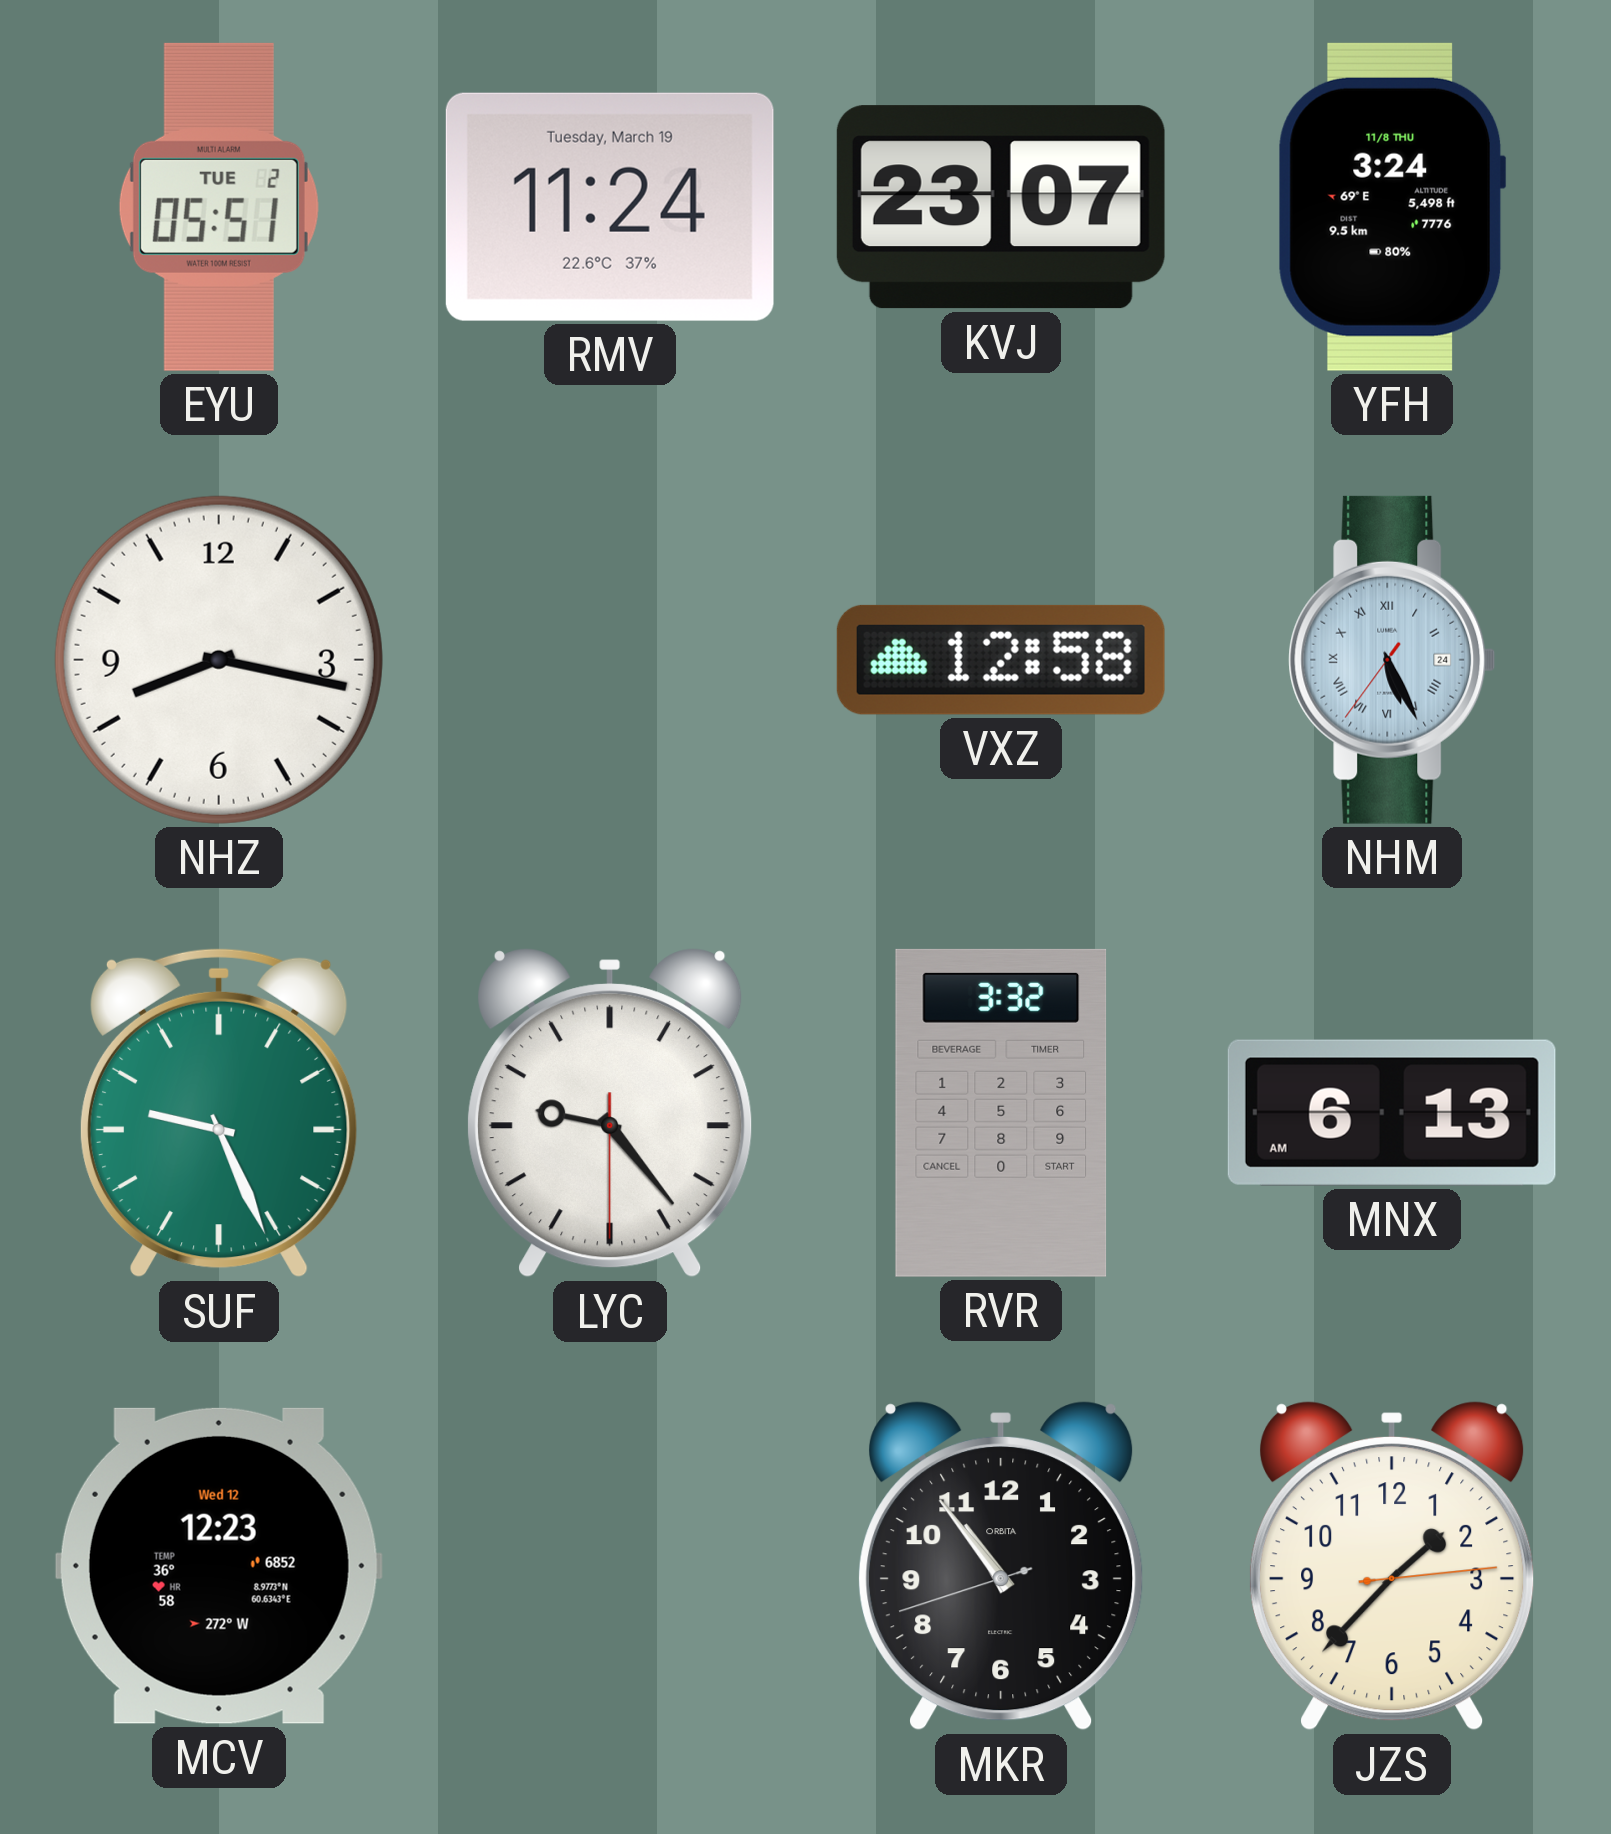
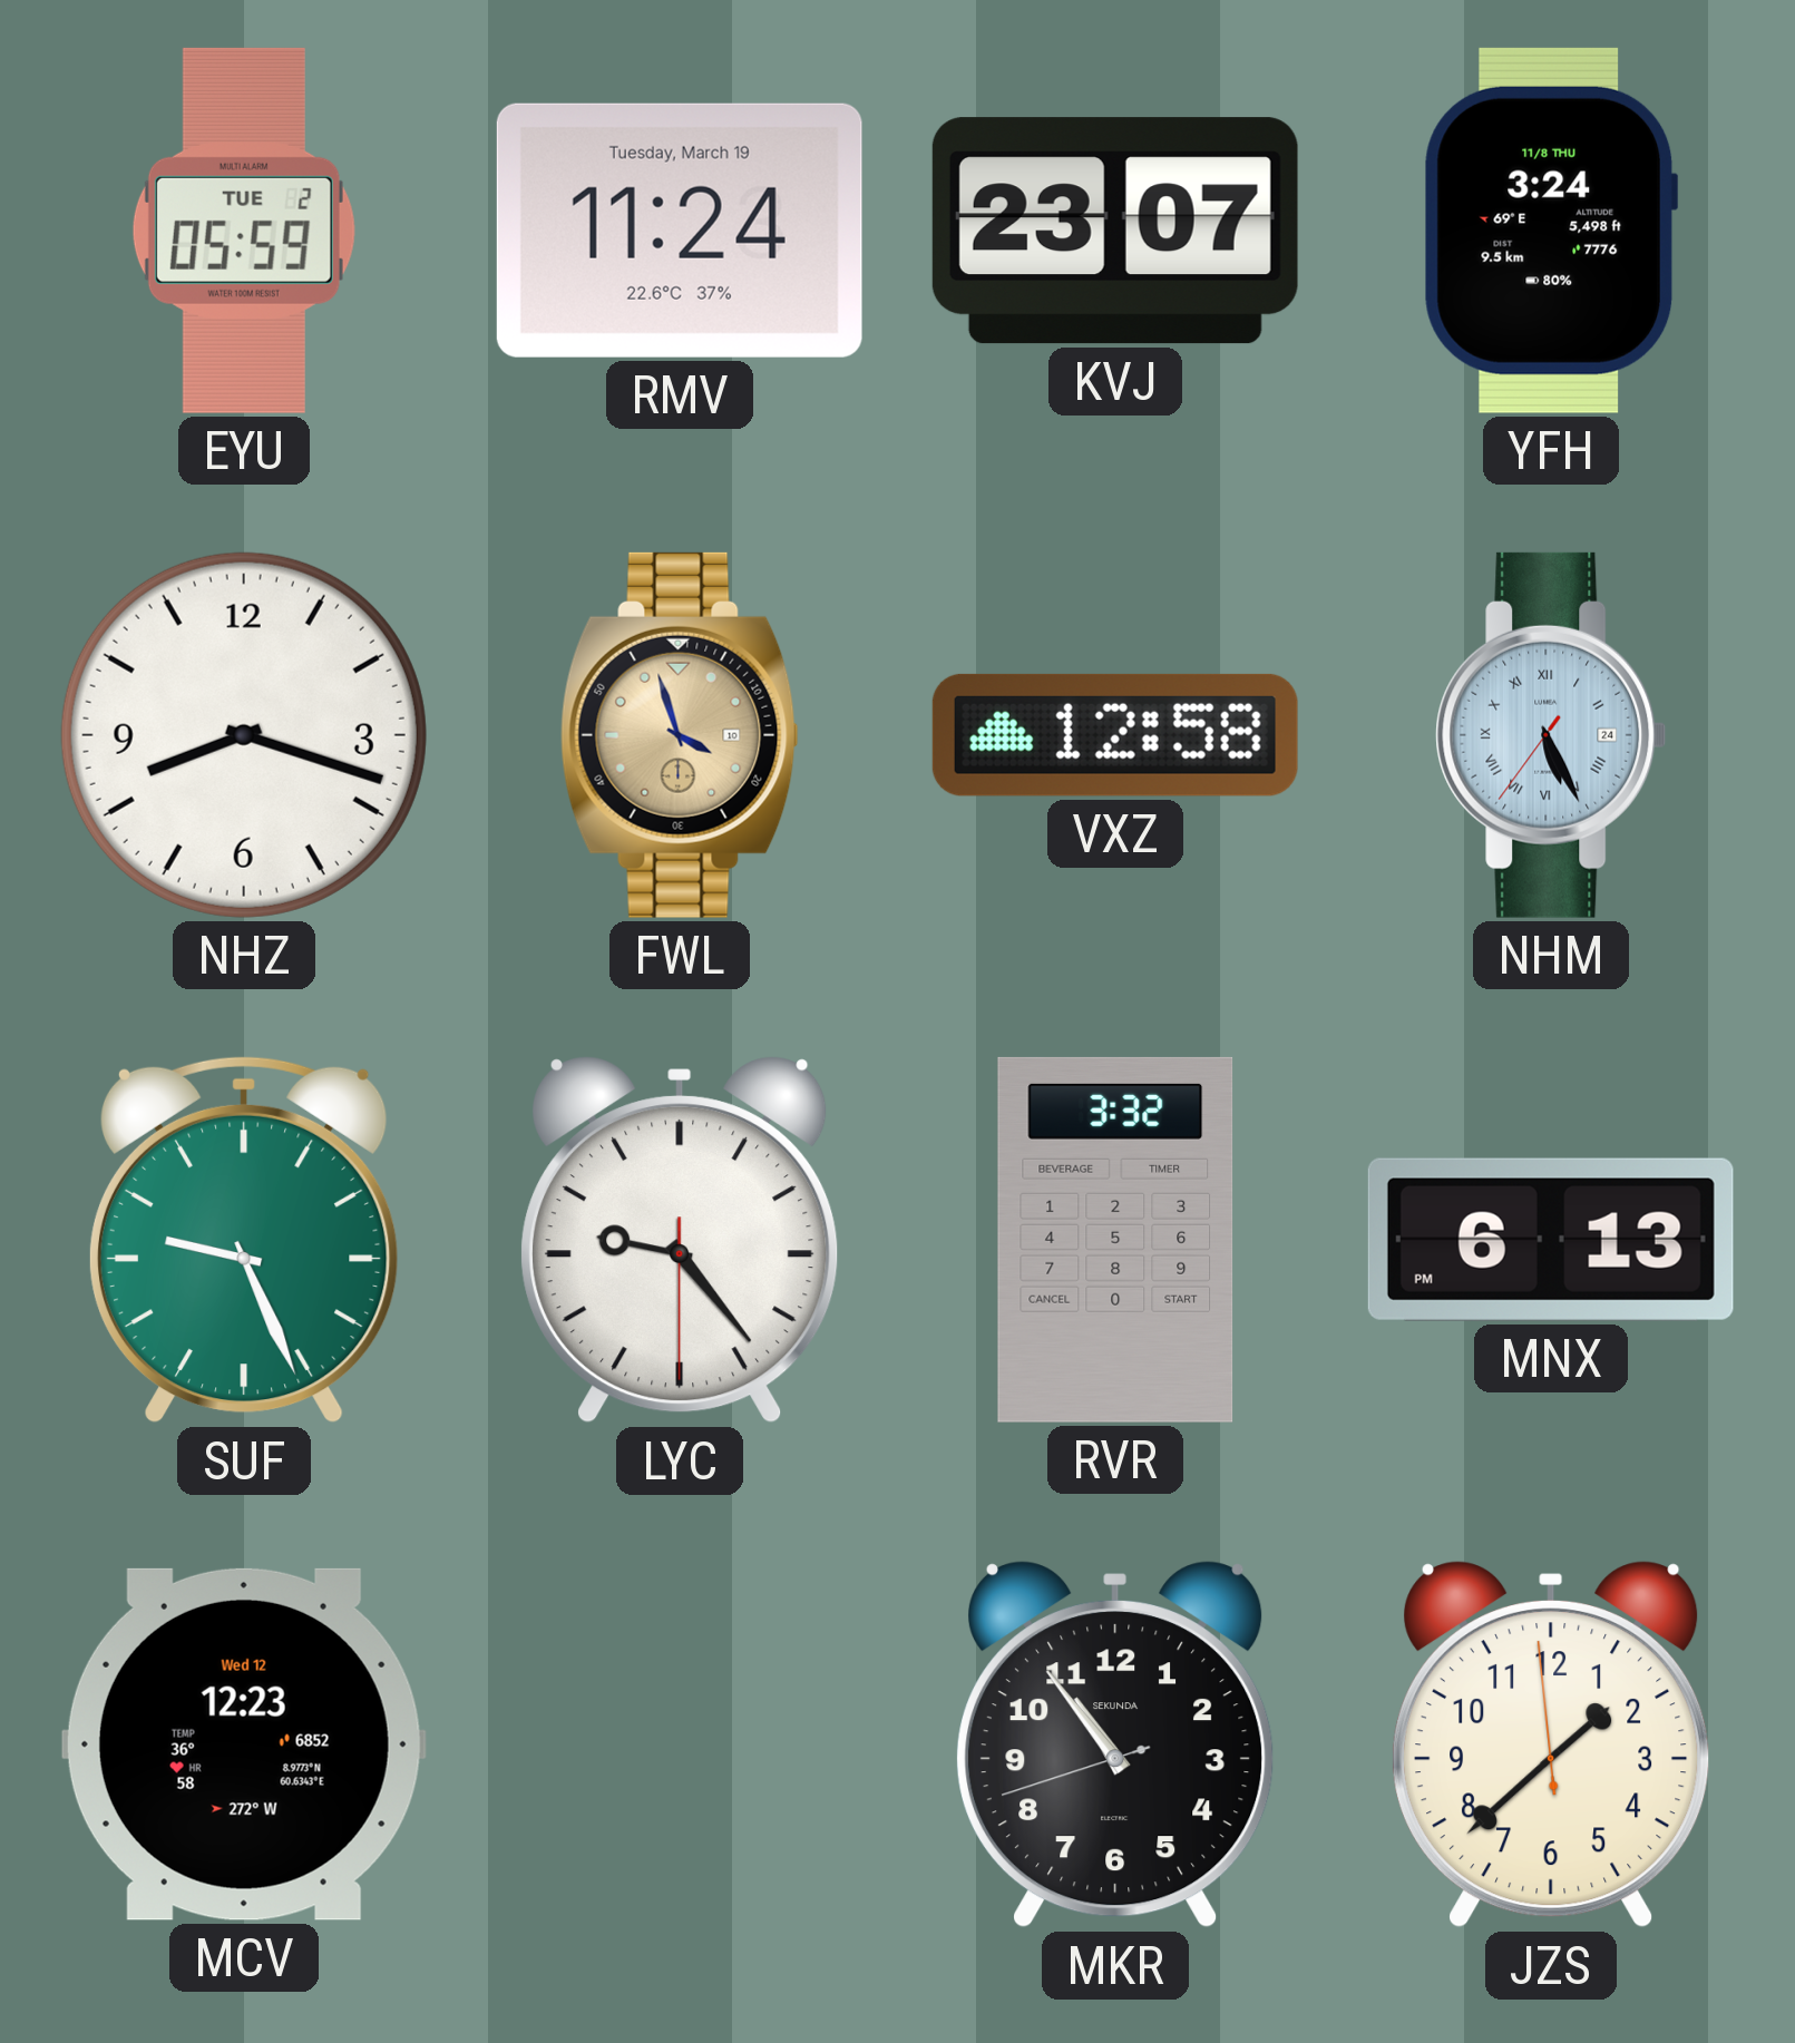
EYU: 05:51 -> 05:59
NHZ: 8:17 -> 8:18
FWL: none -> 3:57
MNX: 6:13 AM -> 6:13 PM
MKR brand: ORBITA -> SEKUNDA
JZS: 1:37:14 -> 1:37:59
